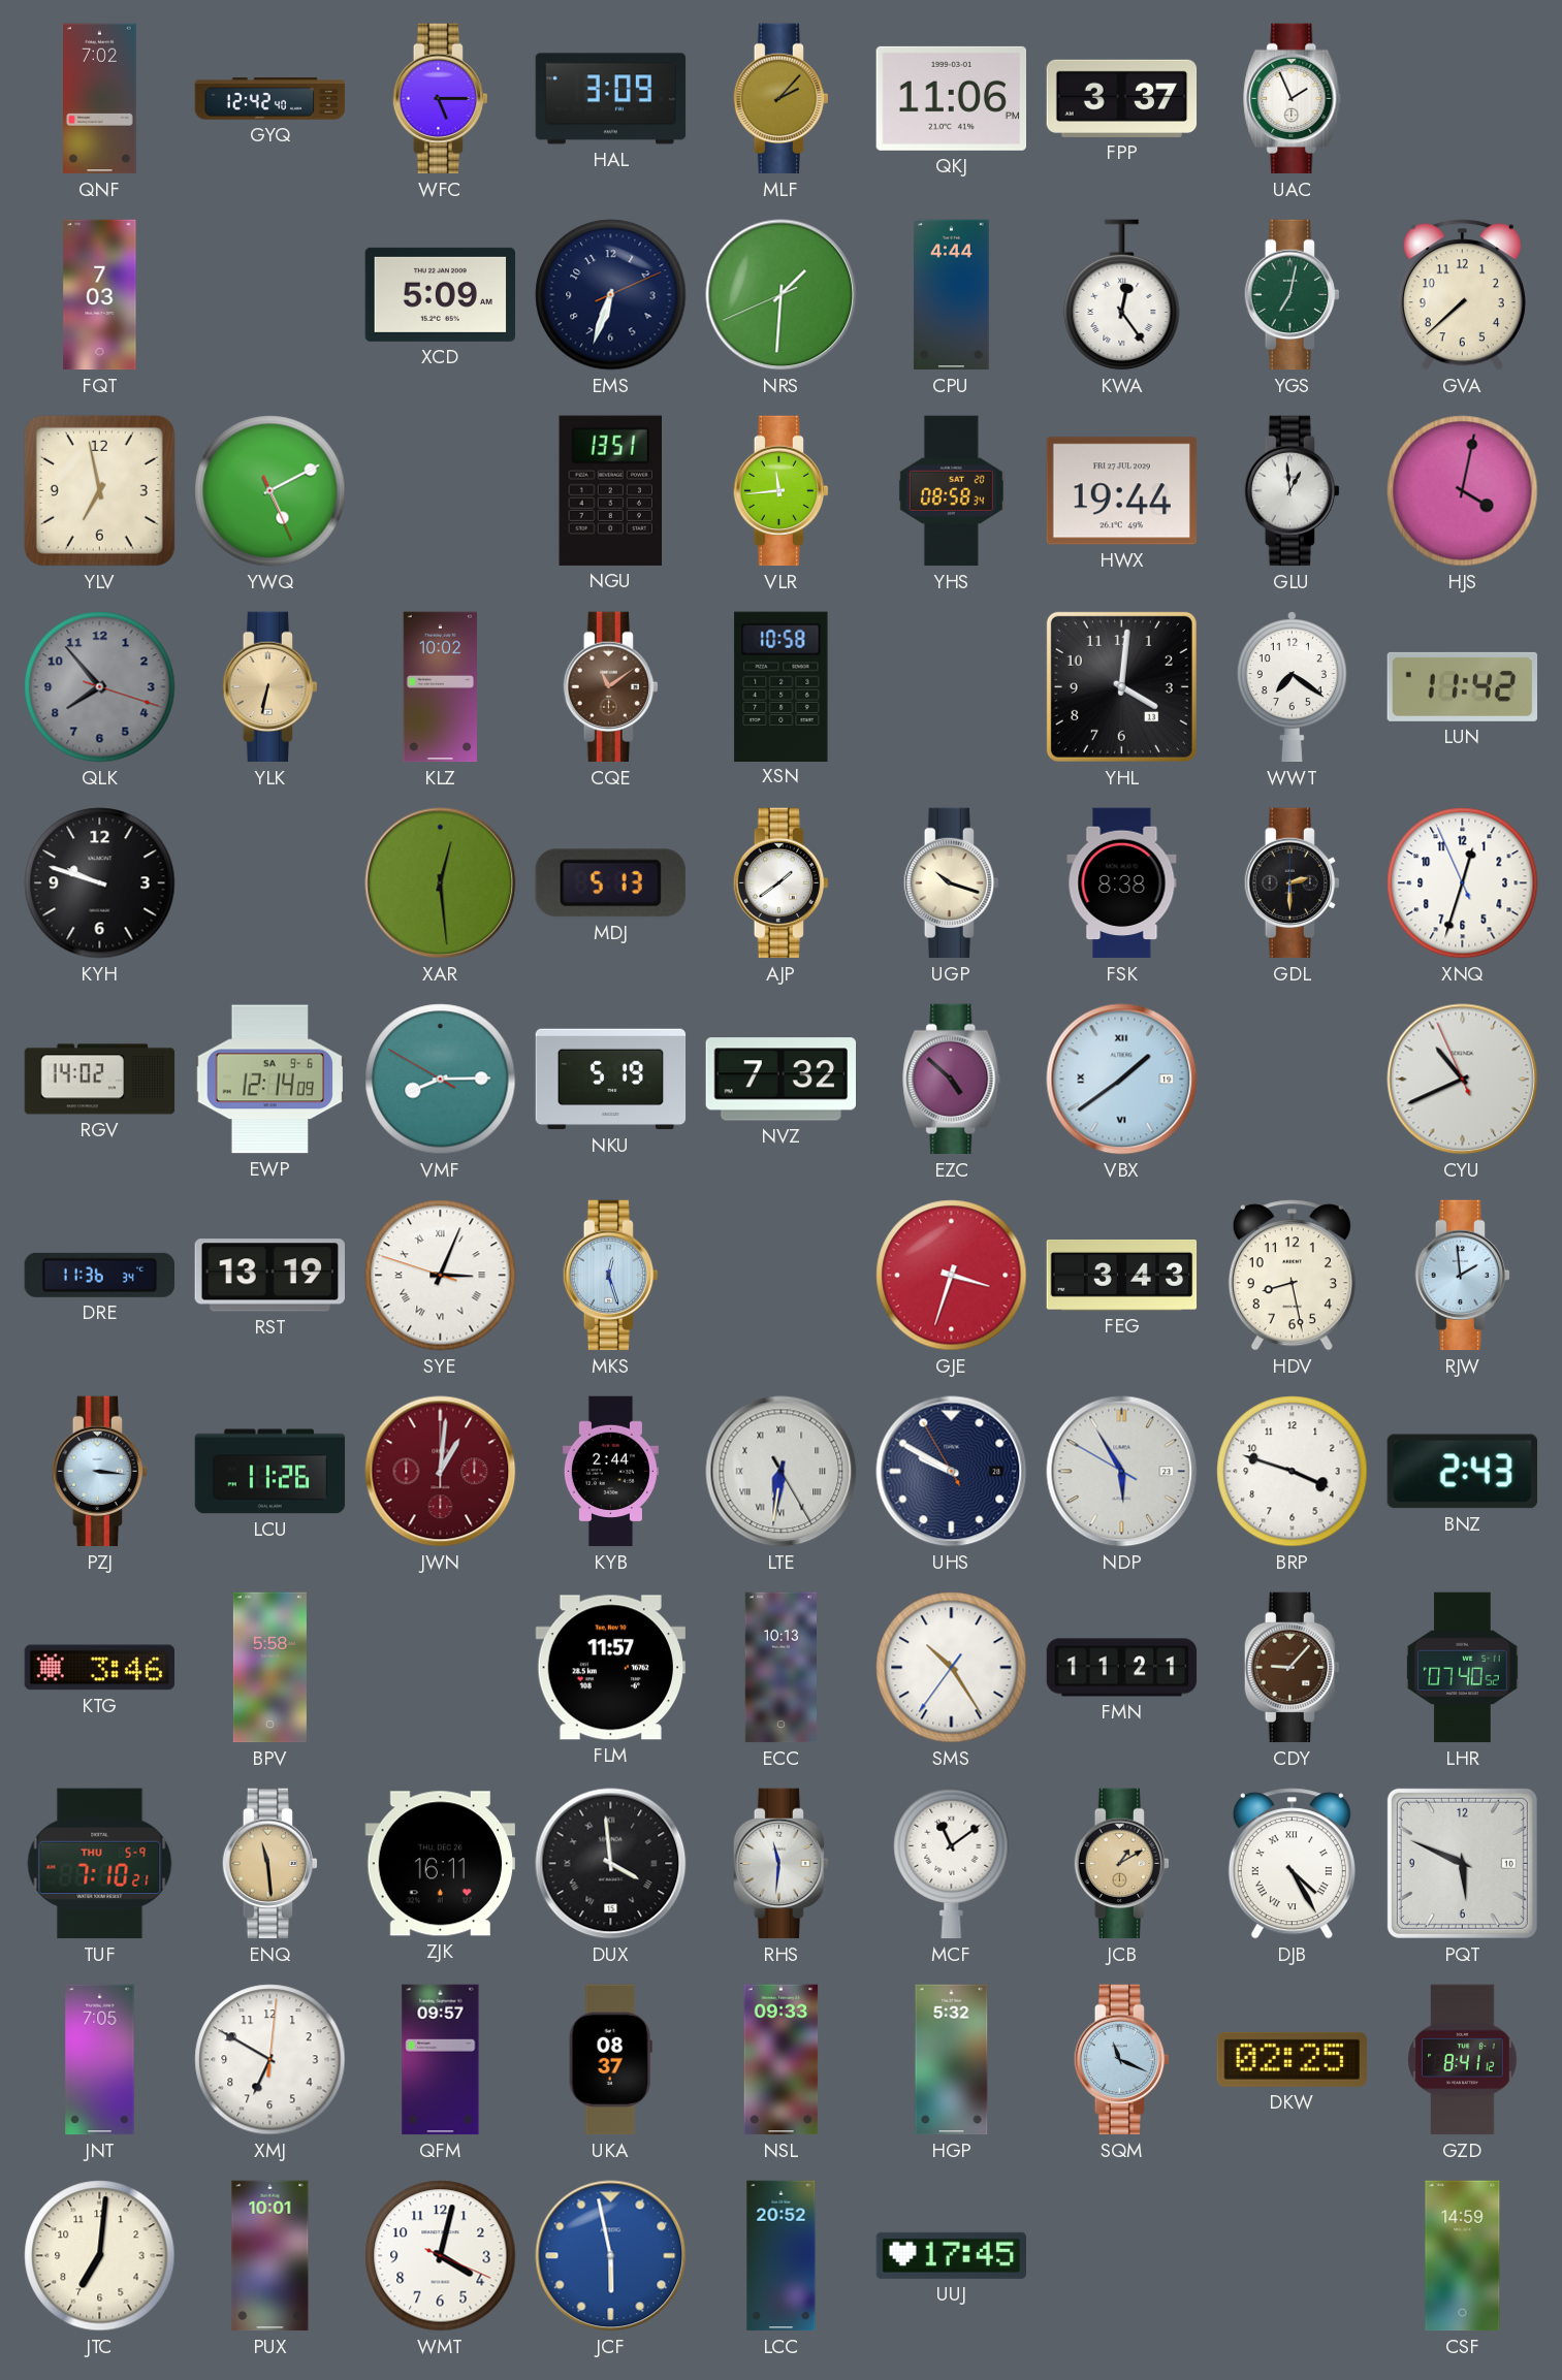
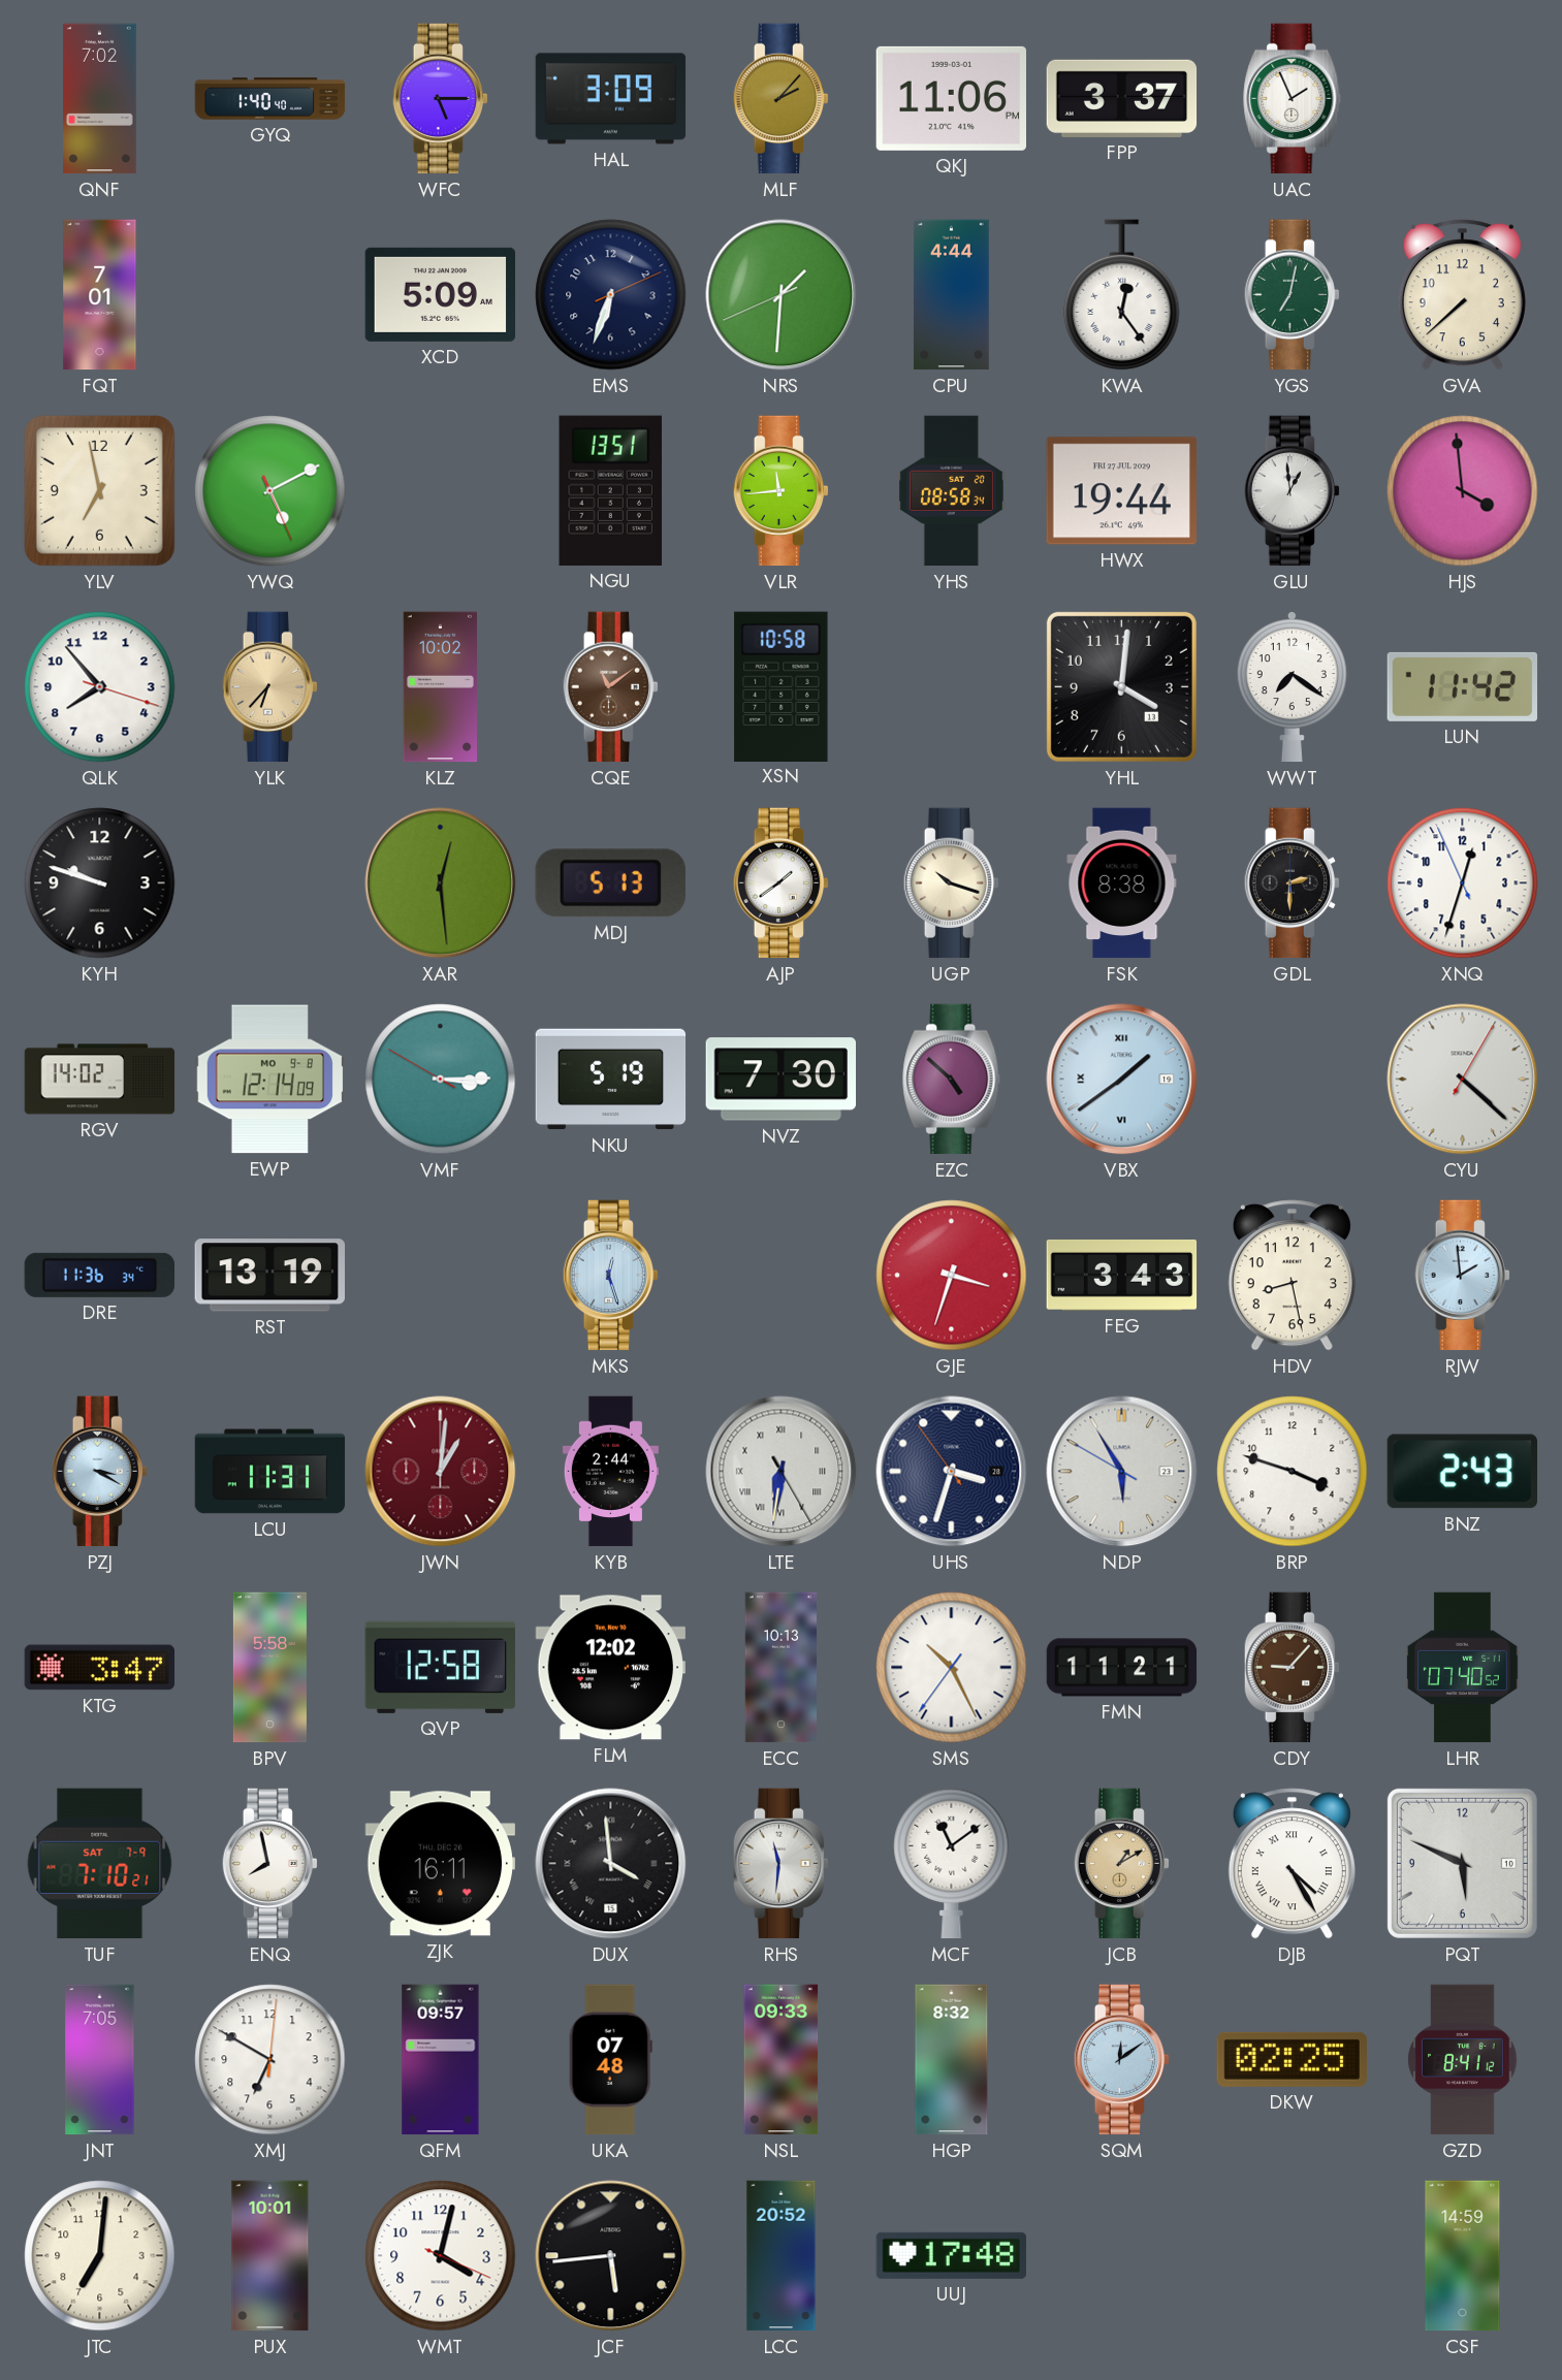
GYQ: 12:42 -> 1:40
FQT: 7:03 -> 7:01
HJS: 4:02 -> 3:59
QLK dial: grey -> white
YLK: 6:32 -> 6:37
EWP date: SA 9-6 -> MO 9-8
VMF: 8:14 -> 3:14
NVZ: 7:32 -> 7:30
CYU: 10:40 -> 4:22
SYE: 3:03 -> none
PZJ: 3:16 -> 3:20
LCU: 11:26 -> 11:31
UHS: 9:49 -> 3:32
KTG: 3:46 -> 3:47
QVP: none -> 12:58
FLM: 11:57 -> 12:02
SMS: 10:24 -> 10:25
TUF date: THU 5-9 -> SAT 7-9
ENQ: 11:29 -> 7:58
ENQ dial: champagne -> white
UKA: 08:37 -> 07:48
HGP: 5:32 -> 8:32
SQM: 11:19 -> 12:09
JCF: 5:58 -> 5:44
JCF dial: blue -> black
UUJ: 17:45 -> 17:48
